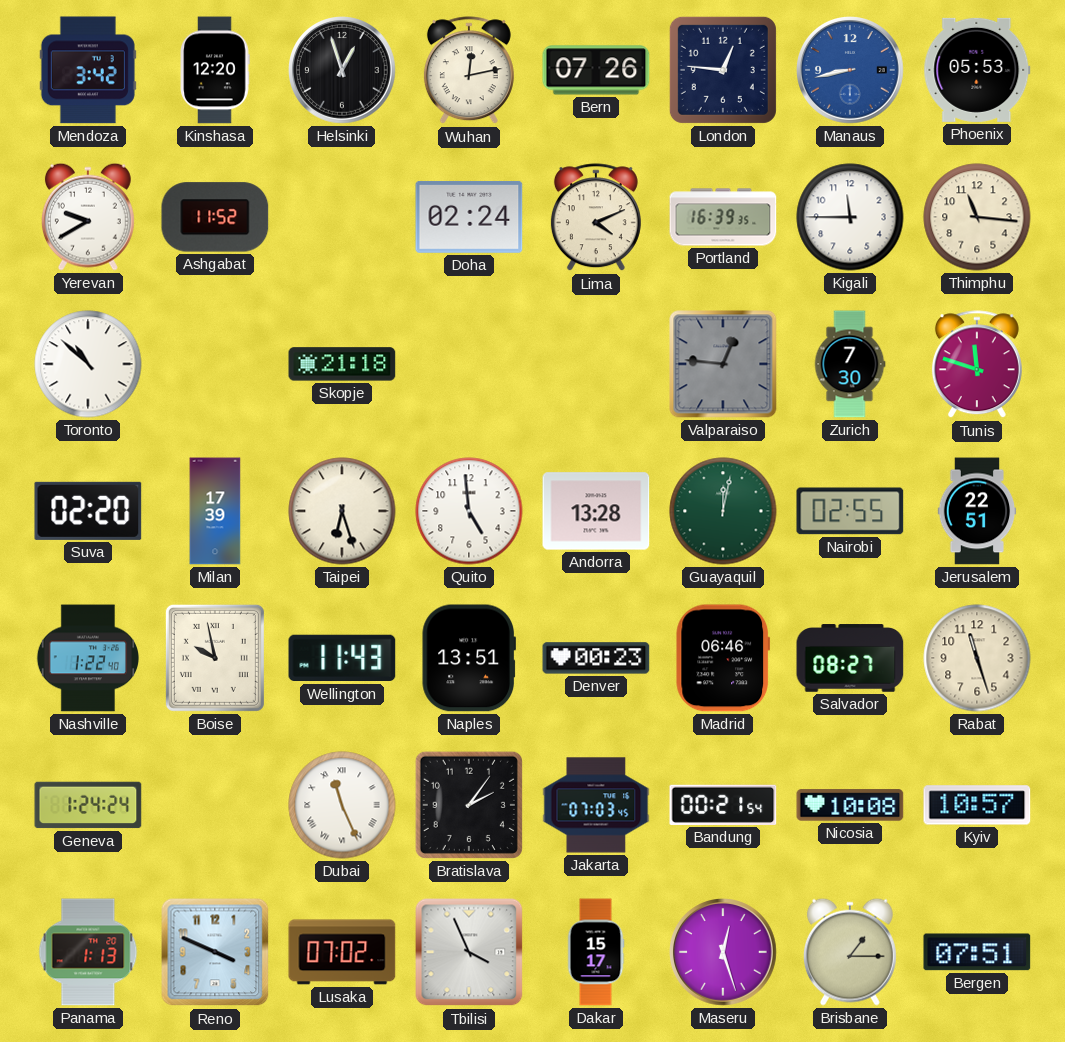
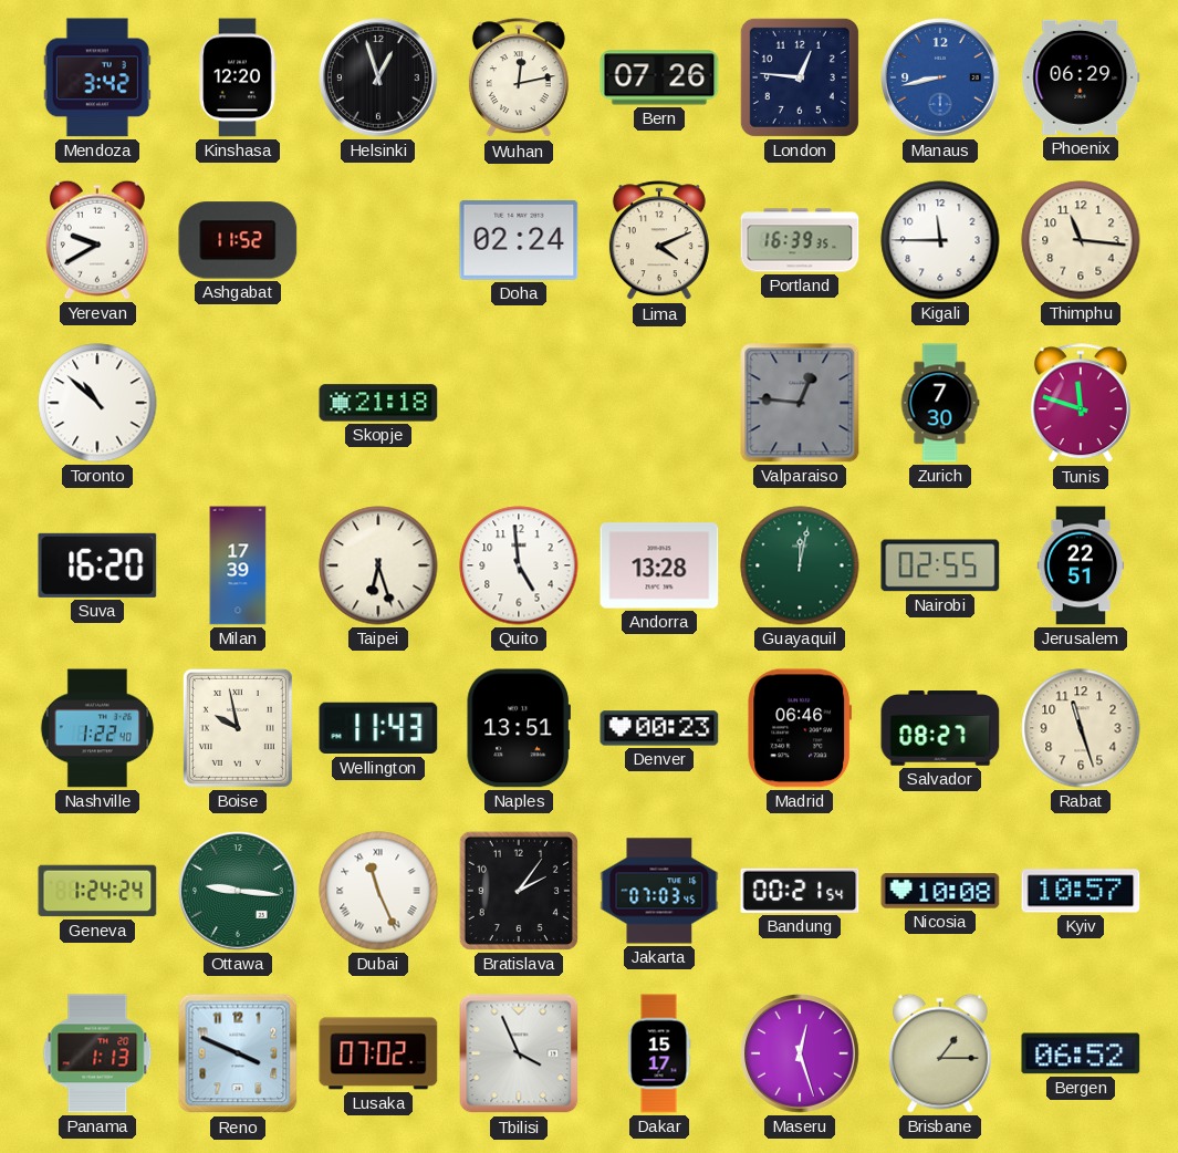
Phoenix: 05:53 -> 06:29
Suva: 02:20 -> 16:20
Ottawa: none -> 9:16
Bergen: 07:51 -> 06:52
